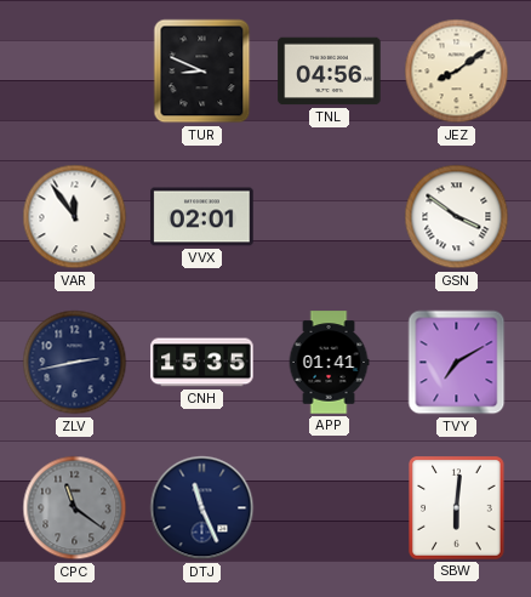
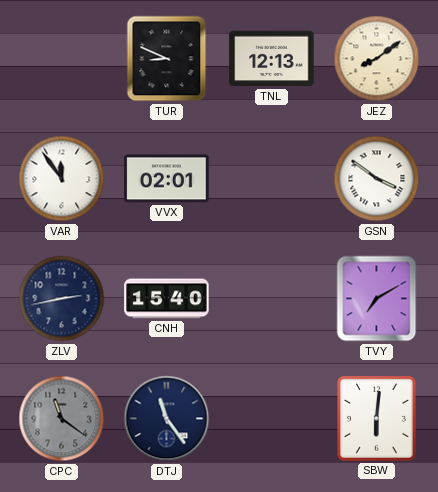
TNL: 04:56 -> 12:13
CNH: 15:35 -> 15:40
APP: 01:41 -> none
DTJ: 11:26 -> 11:24
